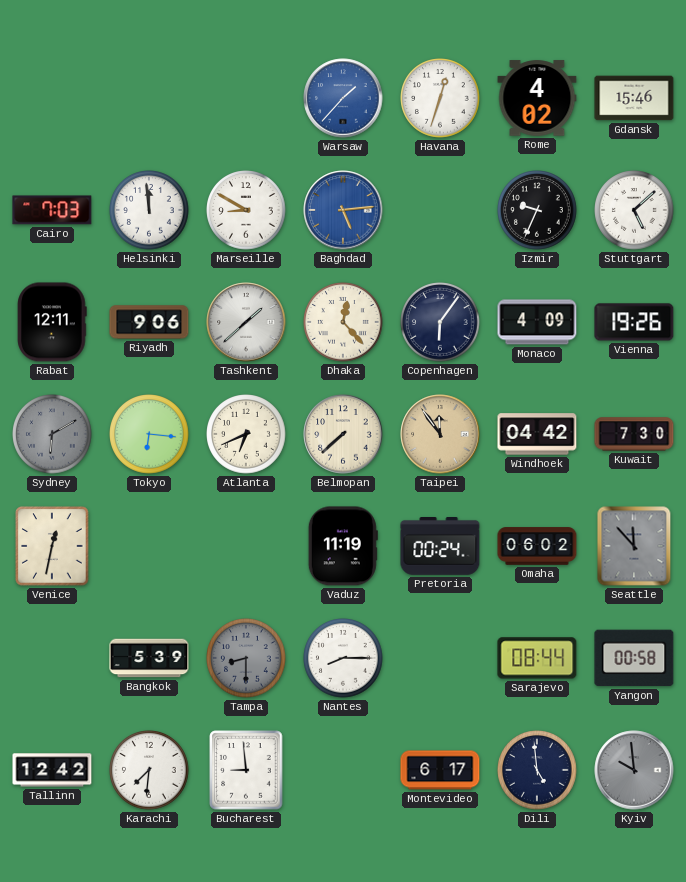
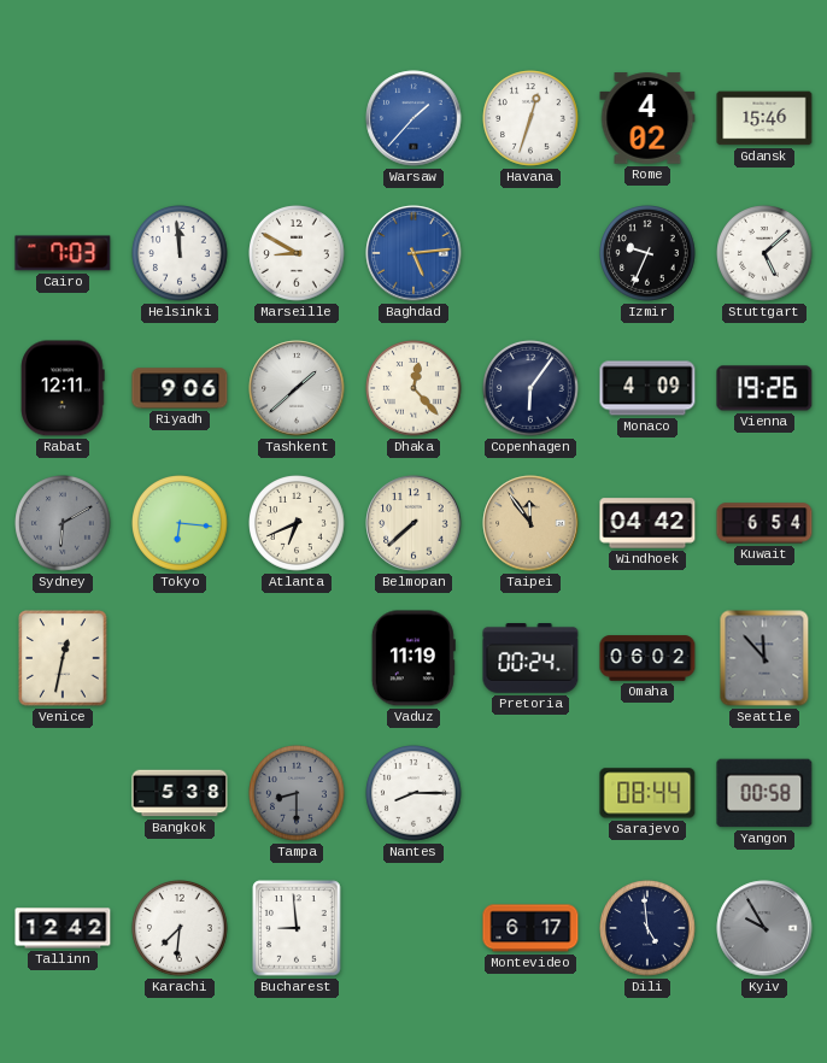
Kuwait: 7:30 -> 6:54
Bangkok: 5:39 -> 5:38
Kyiv: 9:59 -> 9:55
